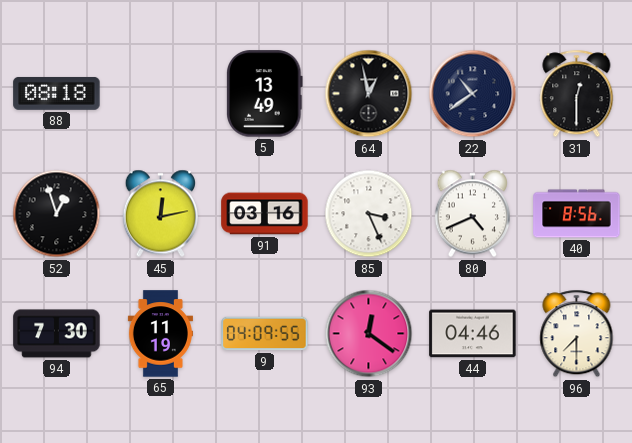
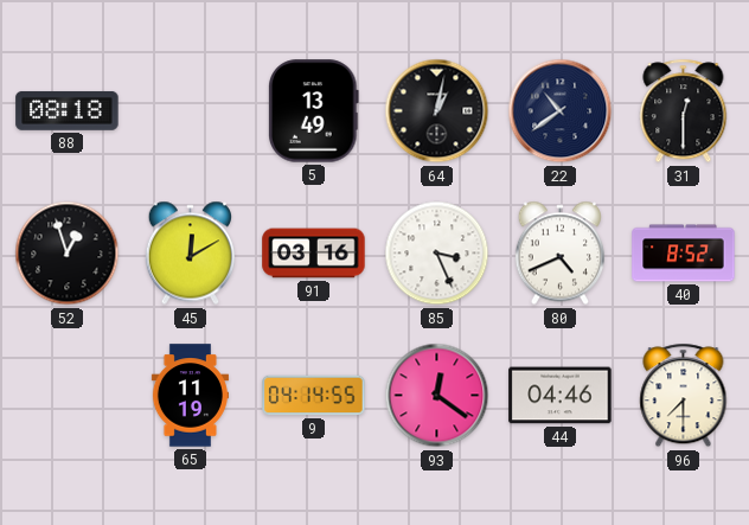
64: 12:58 -> 1:02
45: 12:13 -> 12:10
40: 8:56 -> 8:52
94: 7:30 -> none
9: 04:09 -> 04:14
